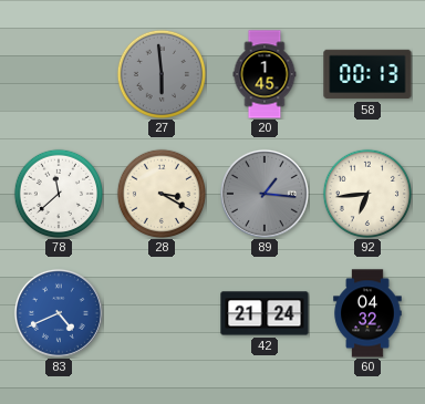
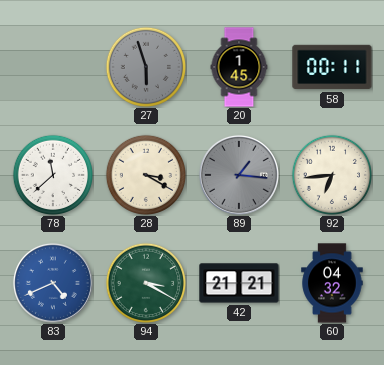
27: 5:59 -> 5:57
58: 00:13 -> 00:11
94: none -> 3:20
42: 21:24 -> 21:21
